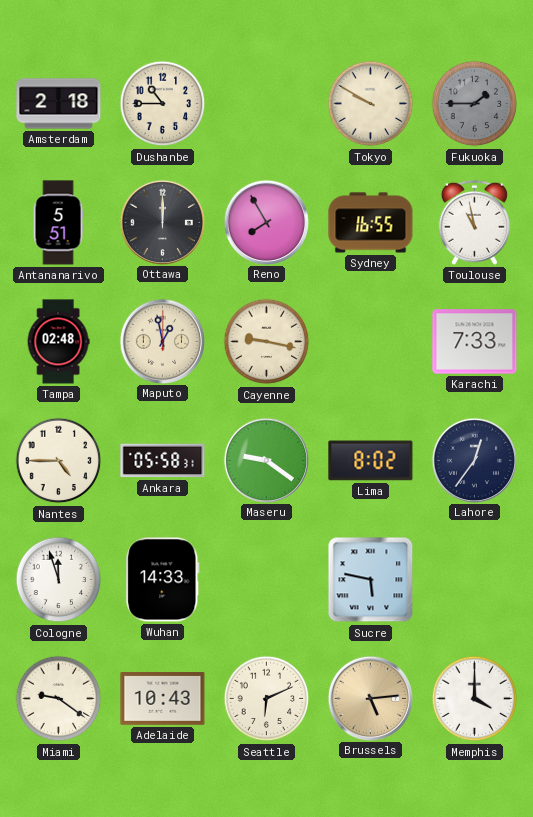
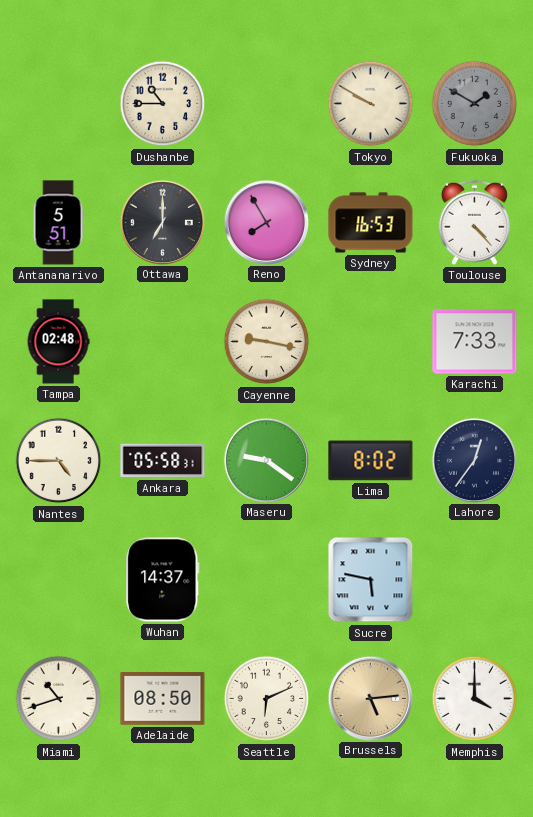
Amsterdam: 2:18 -> none
Fukuoka: 1:45 -> 1:50
Ottawa: 12:00 -> 7:00
Sydney: 16:55 -> 16:53
Toulouse: 10:58 -> 4:23
Maputo: 12:58 -> none
Cologne: 11:57 -> none
Wuhan: 14:33 -> 14:37
Miami: 9:21 -> 10:42
Adelaide: 10:43 -> 08:50
